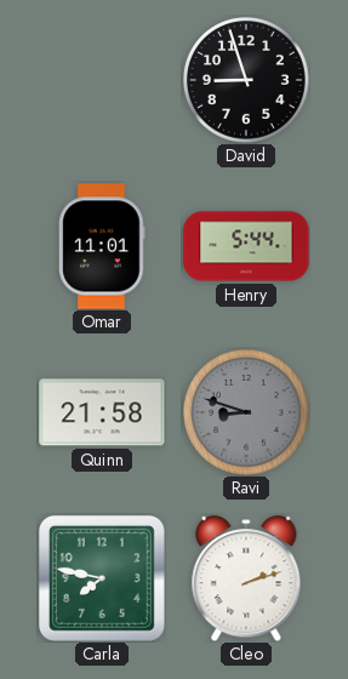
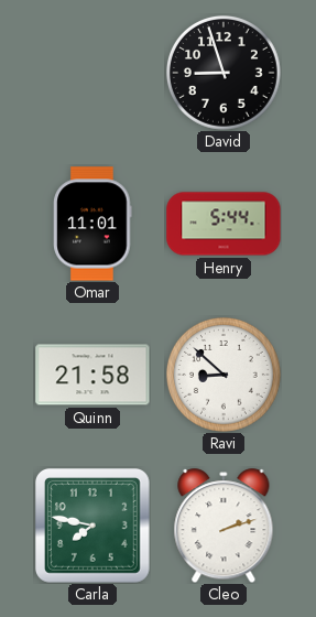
Ravi: 8:48 -> 8:52
Ravi dial: grey -> white
